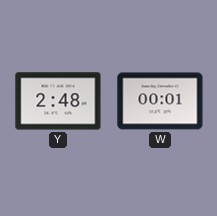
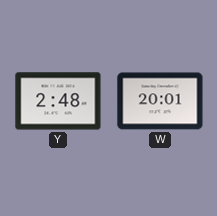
W: 00:01 -> 20:01
